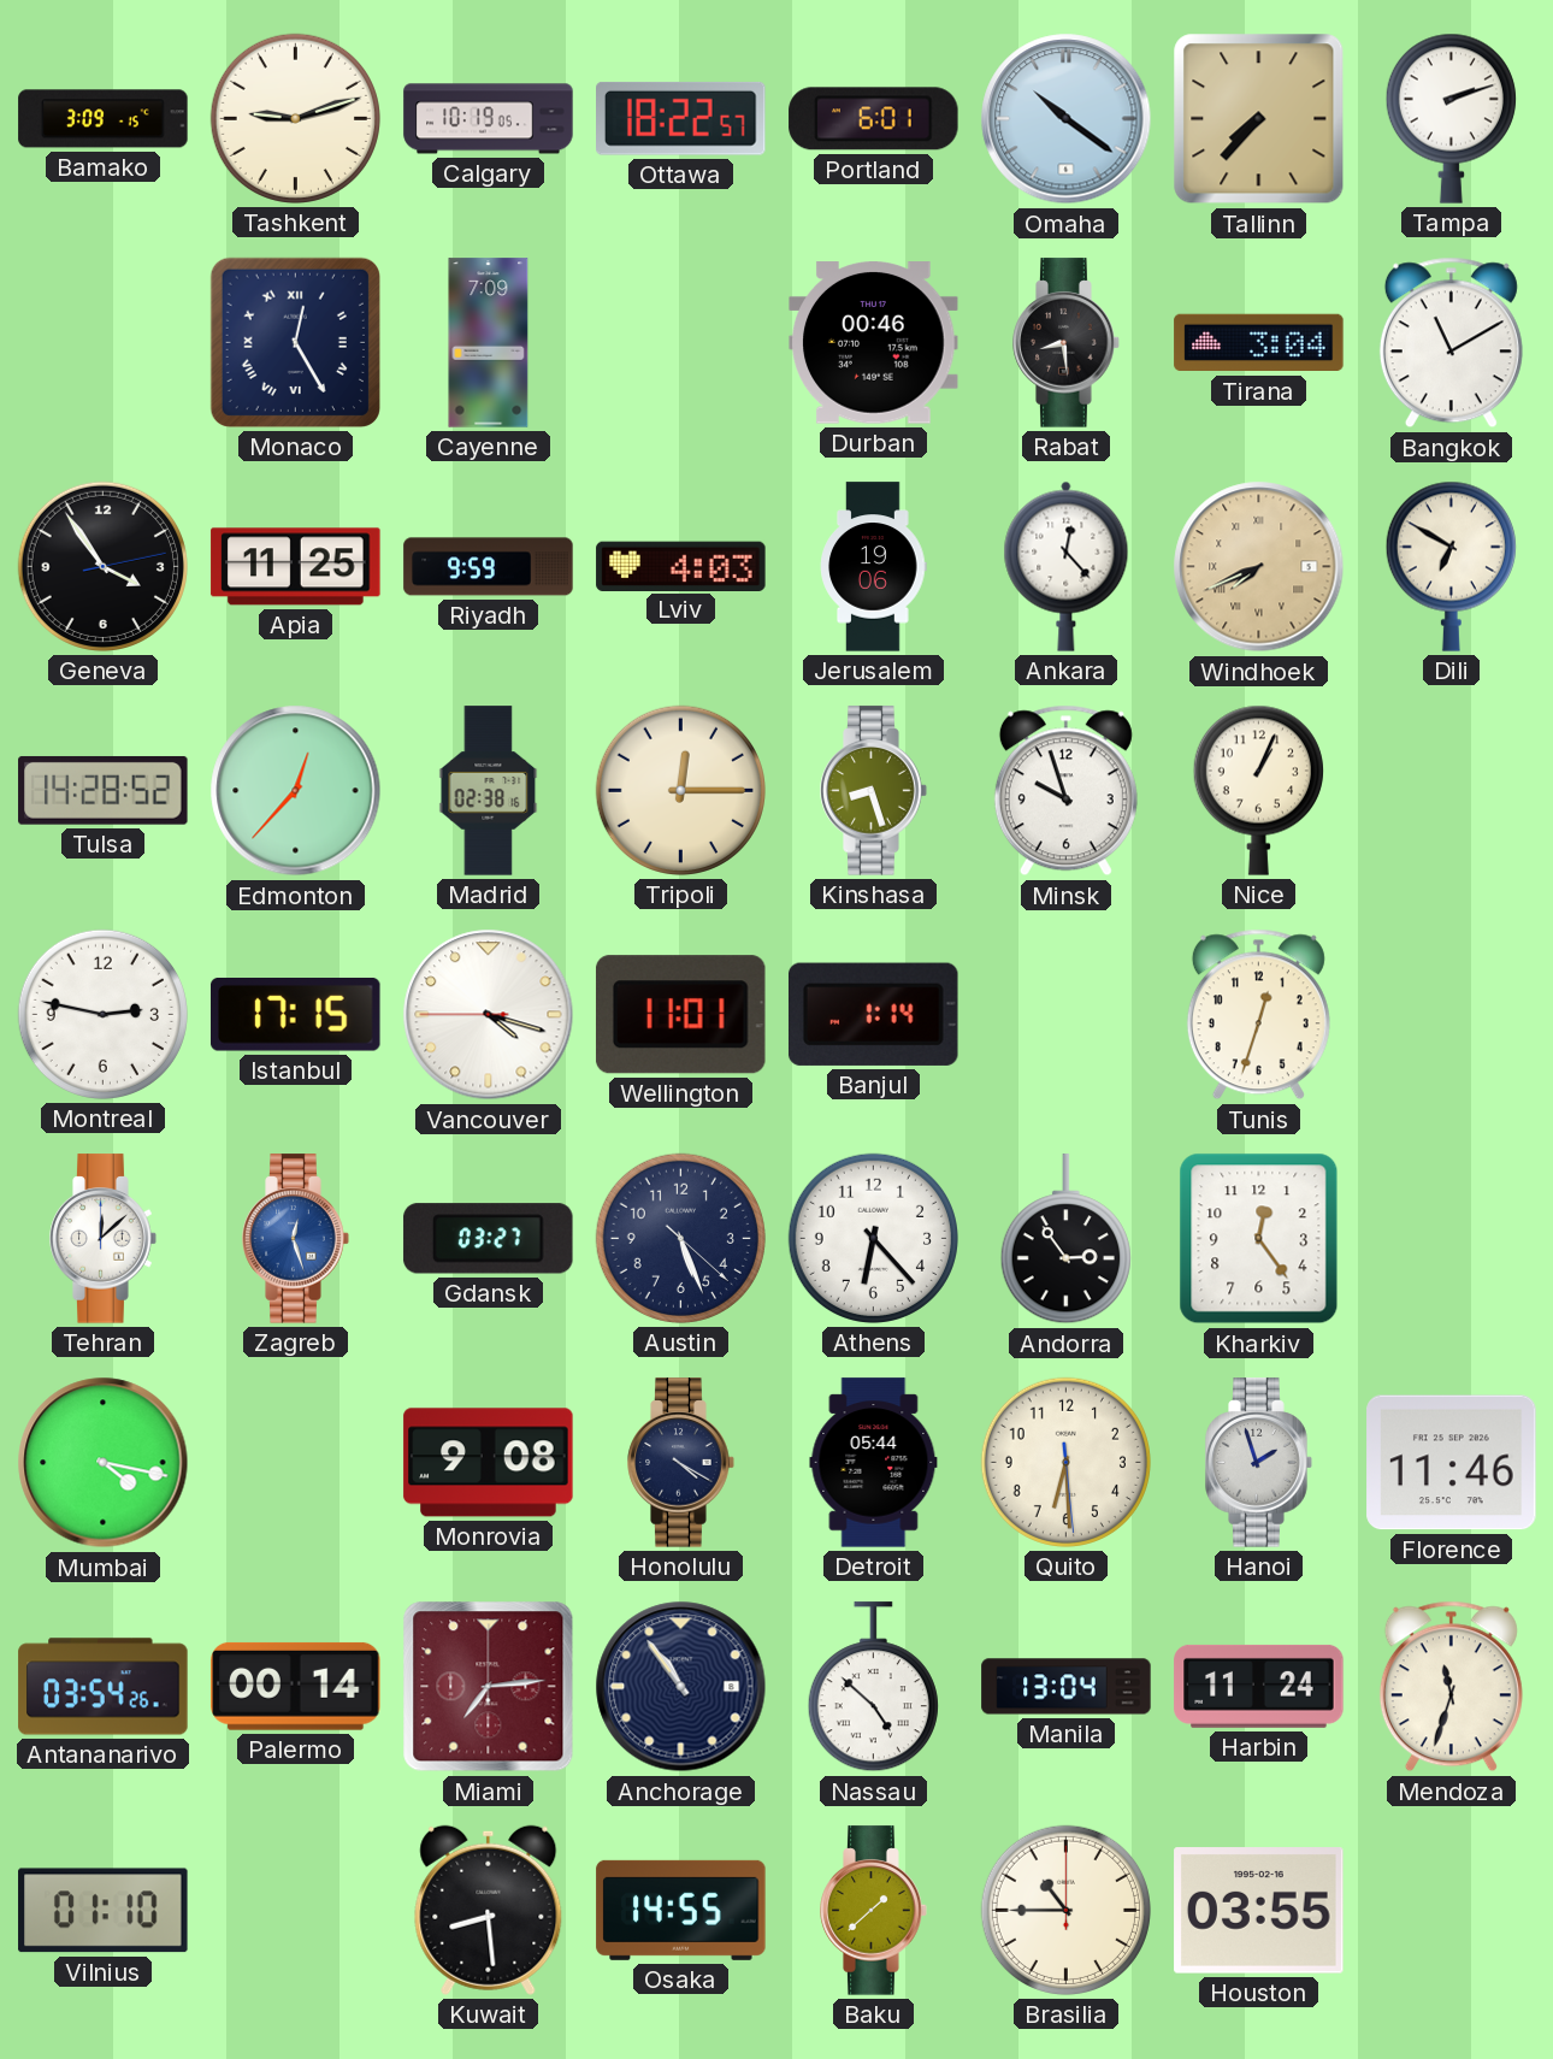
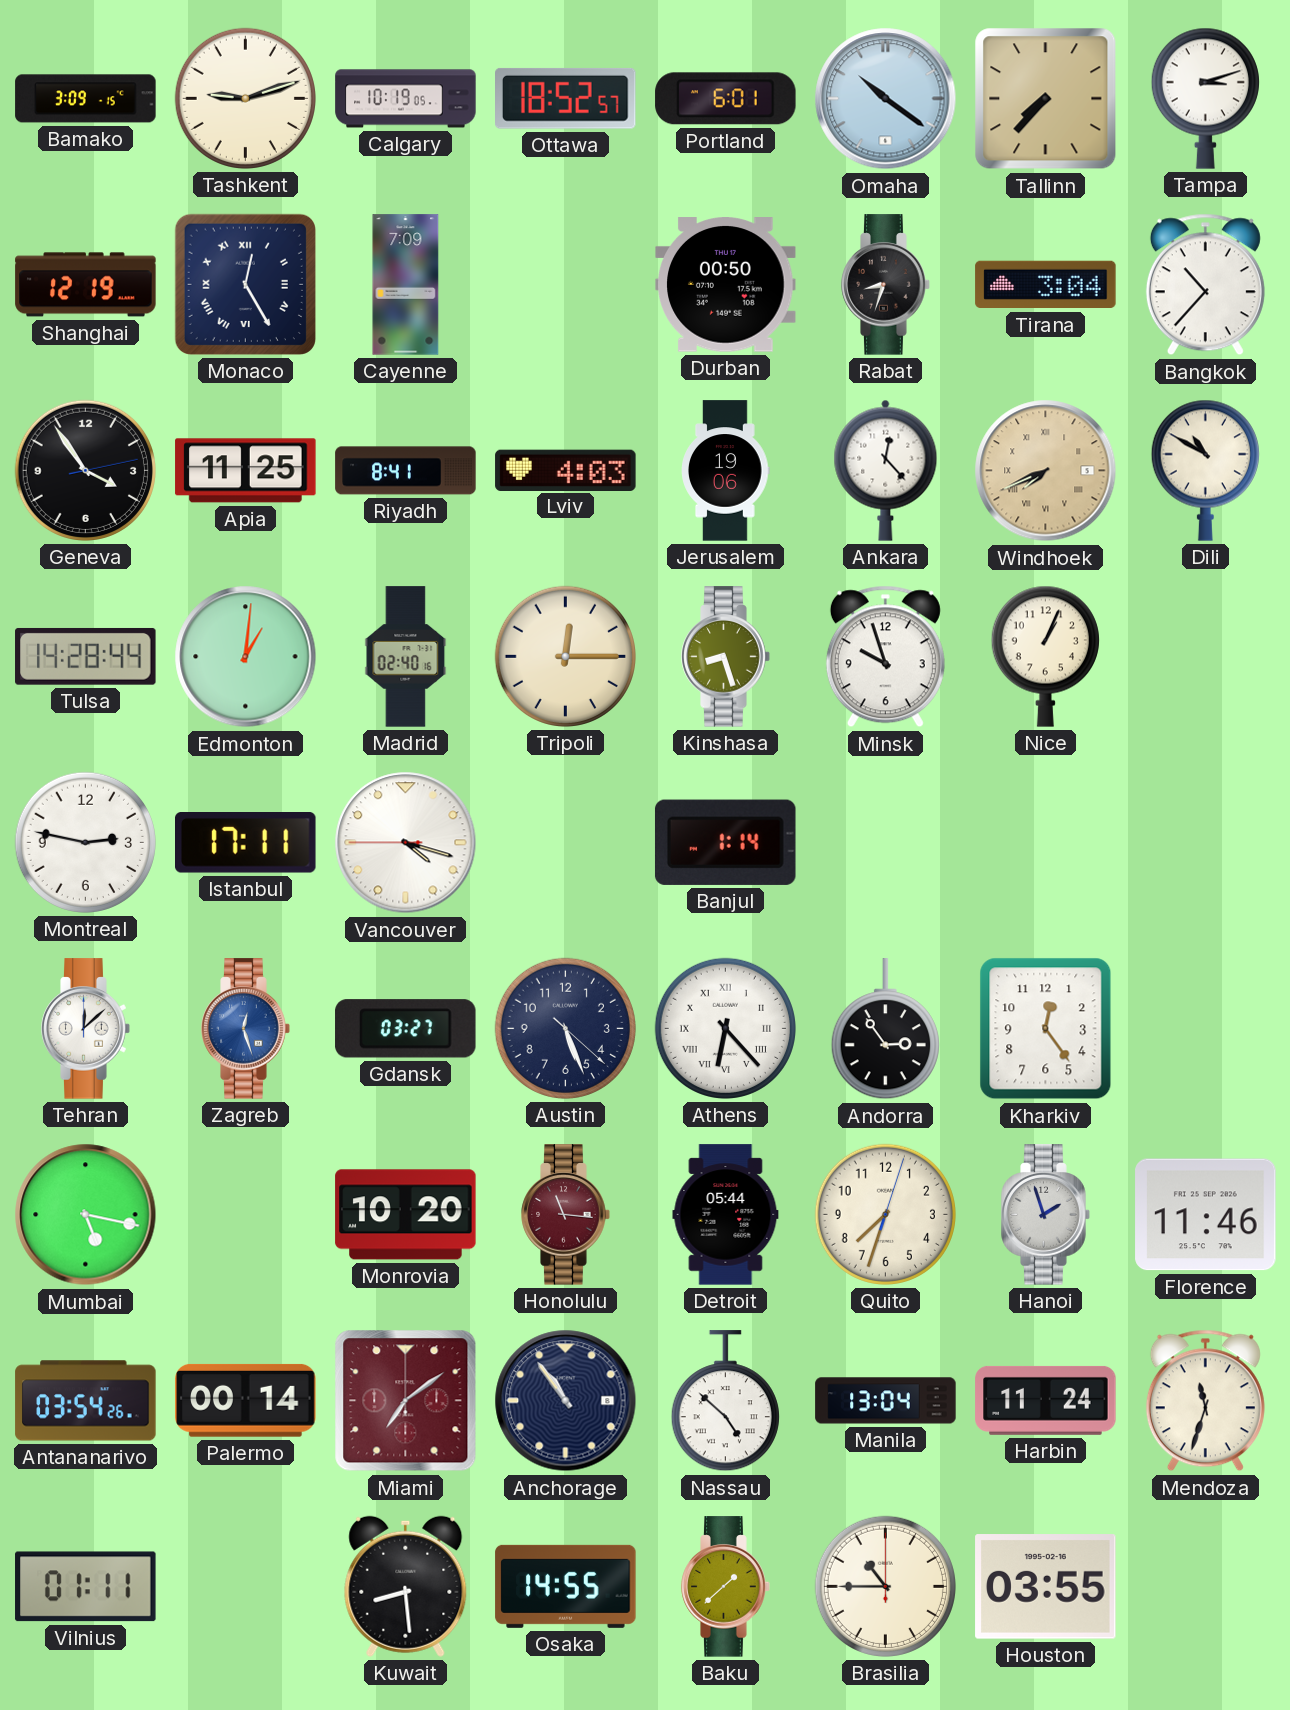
Ottawa: 18:22 -> 18:52
Tampa: 2:12 -> 3:12
Shanghai: none -> 12:19
Durban: 00:46 -> 00:50
Rabat: 8:29 -> 8:33
Bangkok: 11:10 -> 10:37
Riyadh: 9:59 -> 8:41
Dili: 6:50 -> 10:50
Tulsa: 14:28:52 -> 14:28:44
Edmonton: 12:37 -> 1:01
Madrid: 02:38 -> 02:40
Istanbul: 17:15 -> 17:11
Wellington: 11:01 -> none
Tunis: 12:33 -> none
Athens numerals: Arabic -> Roman
Mumbai: 4:17 -> 5:17
Monrovia: 9:08 -> 10:20
Honolulu: 4:20 -> 11:16
Honolulu dial: navy -> burgundy
Quito: 6:29 -> 7:33
Miami: 7:14 -> 7:09
Vilnius: 01:10 -> 01:11
